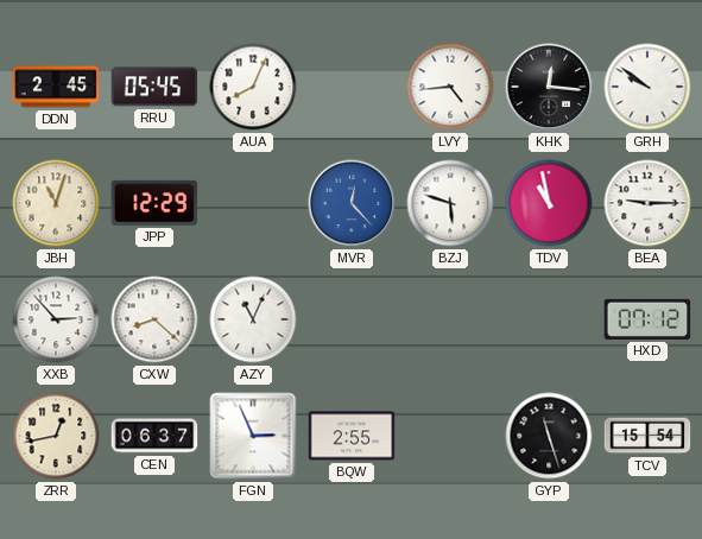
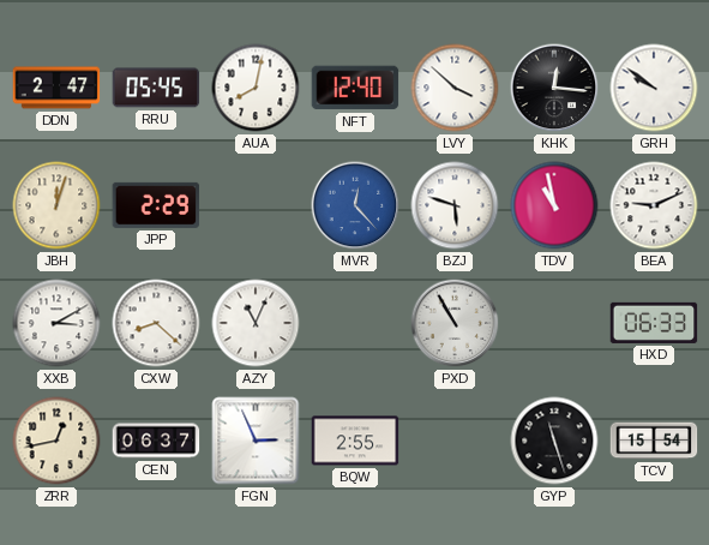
DDN: 2:45 -> 2:47
AUA: 8:04 -> 8:02
NFT: none -> 12:40
LVY: 4:44 -> 3:52
JBH: 11:03 -> 12:03
JPP: 12:29 -> 2:29
BEA: 9:15 -> 9:11
XXB: 2:53 -> 3:10
PXD: none -> 10:55
HXD: 07:12 -> 06:33
